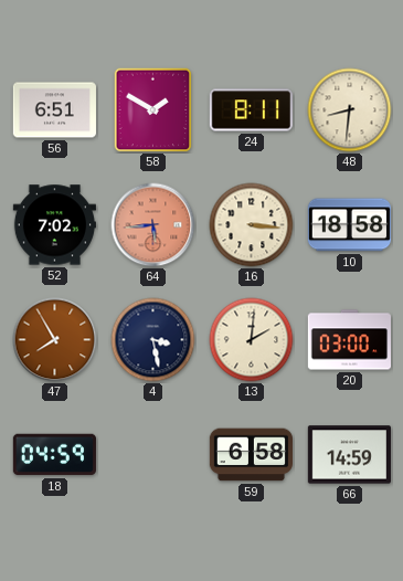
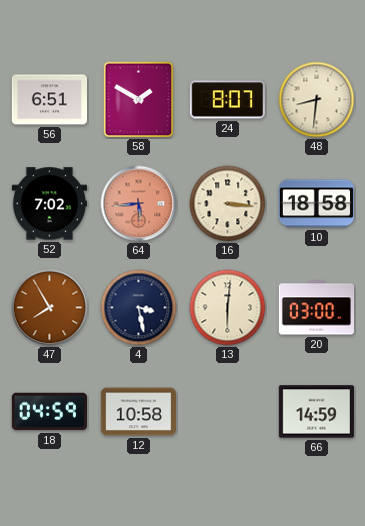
24: 8:11 -> 8:07
13: 2:01 -> 6:01
12: none -> 10:58
59: 6:58 -> none
